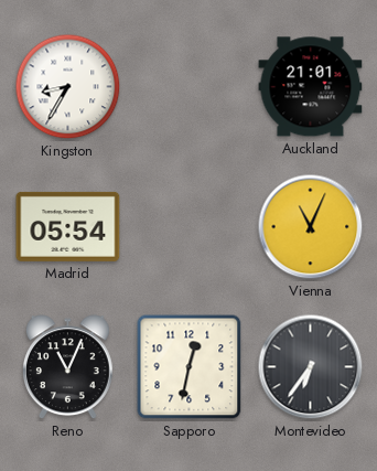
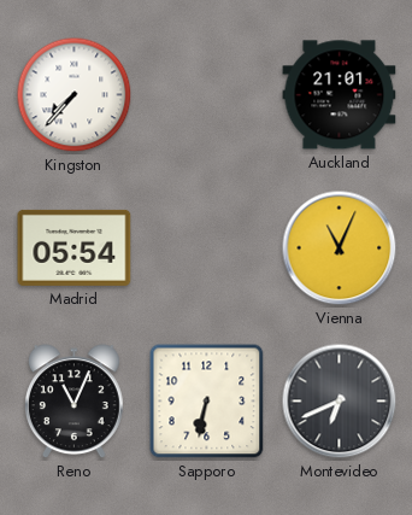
Kingston: 8:35 -> 7:37
Sapporo: 12:32 -> 6:32
Montevideo: 6:36 -> 6:41
